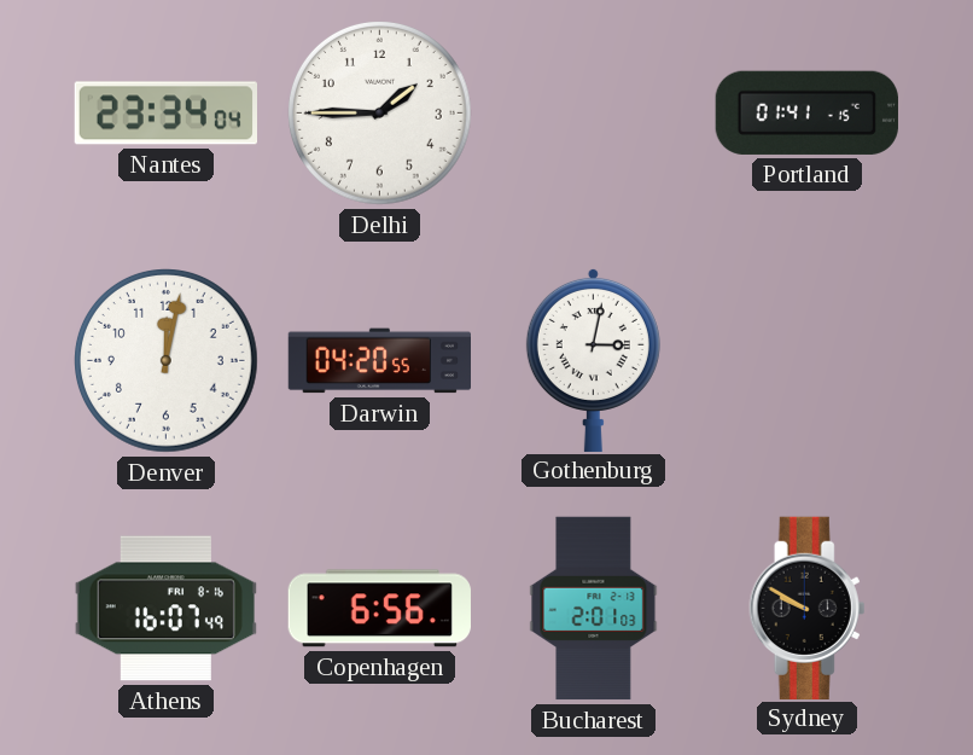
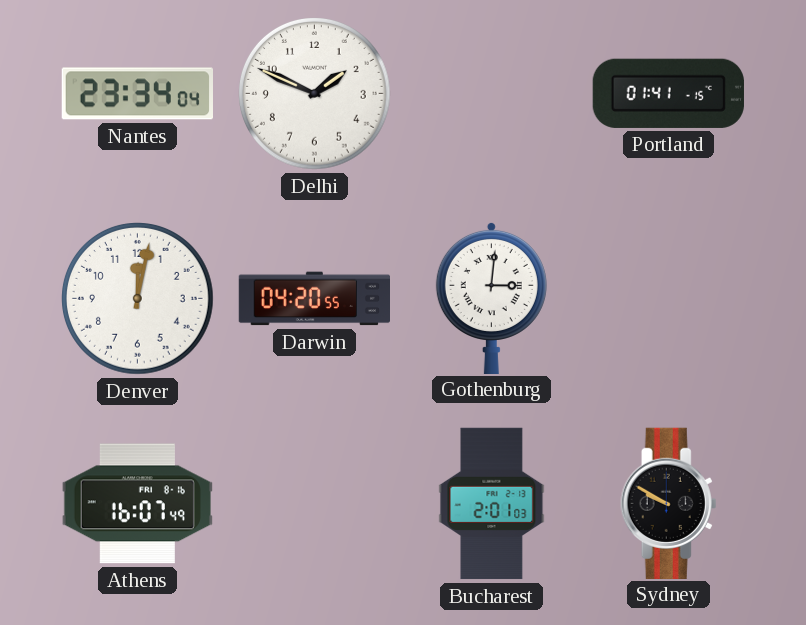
Delhi: 1:45 -> 1:49
Gothenburg: 3:02 -> 3:01
Copenhagen: 6:56 -> none
